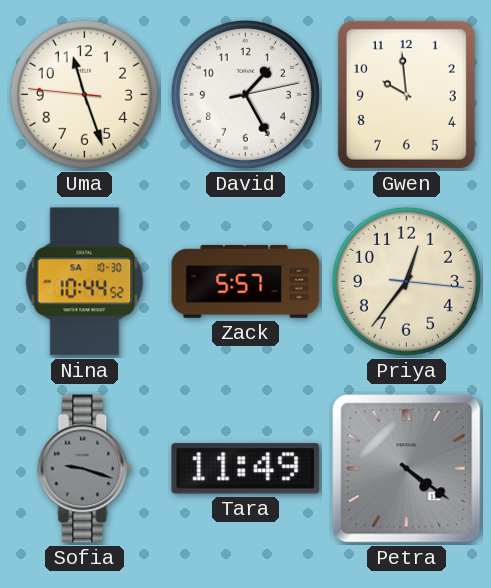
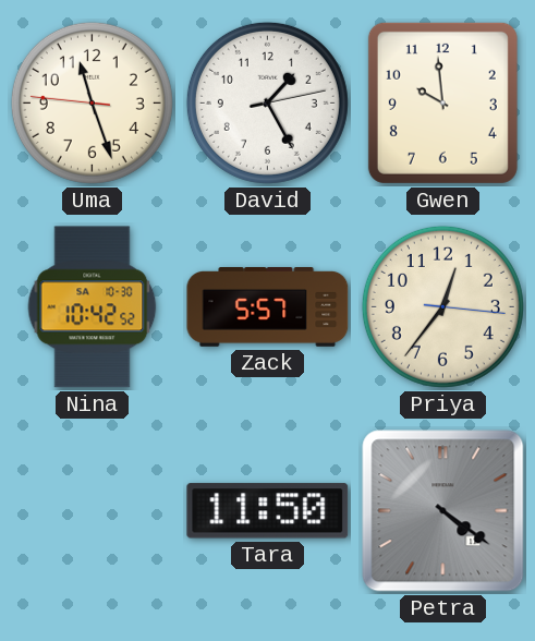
Nina: 10:44 -> 10:42
Sofia: 9:18 -> none
Tara: 11:49 -> 11:50
